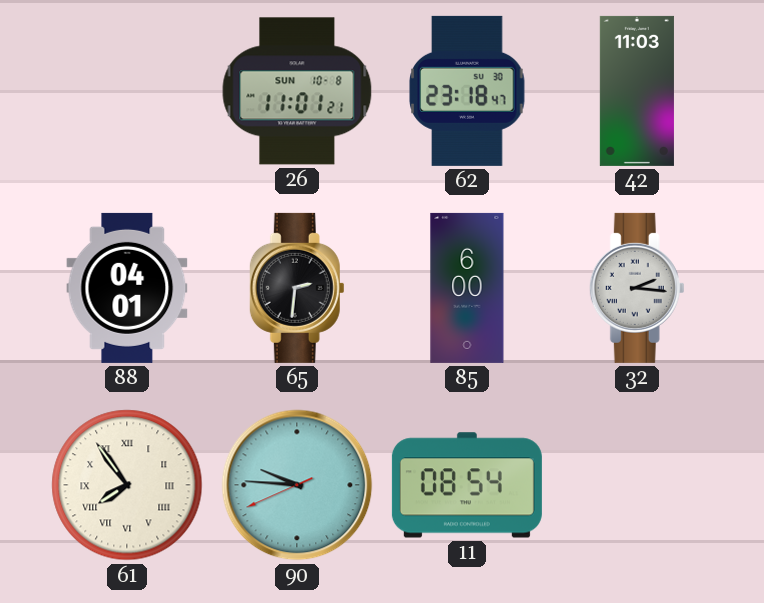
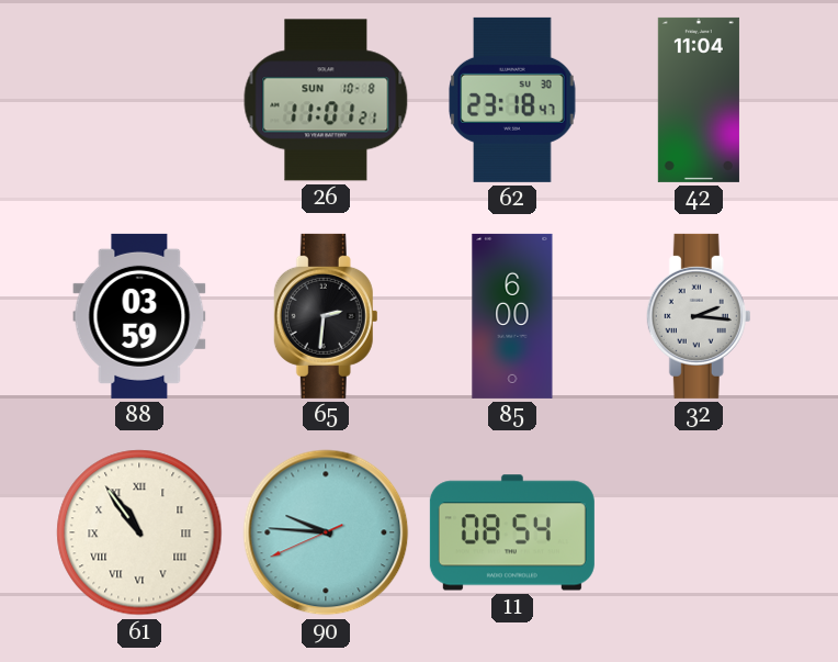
42: 11:03 -> 11:04
88: 04:01 -> 03:59
61: 7:54 -> 10:54
